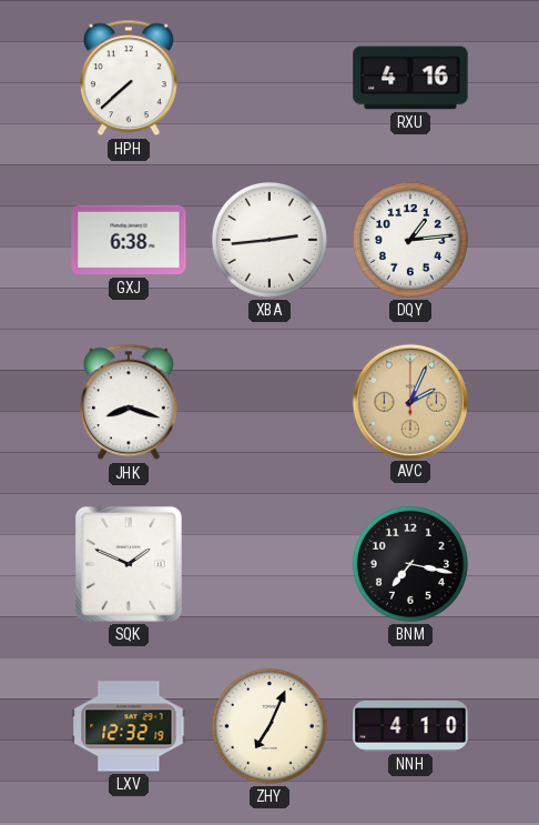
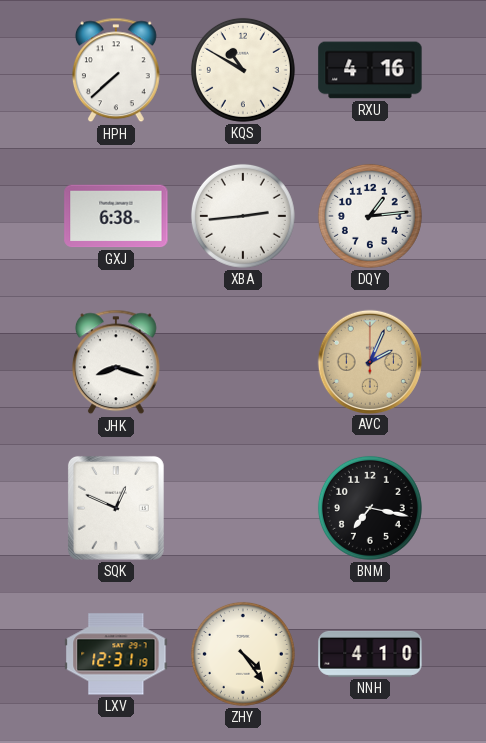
KQS: none -> 10:50
SQK: 1:49 -> 12:49
LXV: 12:32 -> 12:31
ZHY: 7:04 -> 4:24
